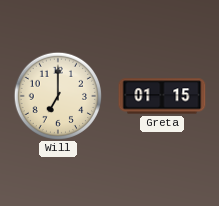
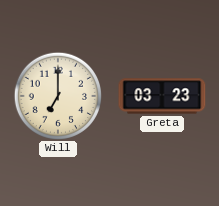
Greta: 01:15 -> 03:23
